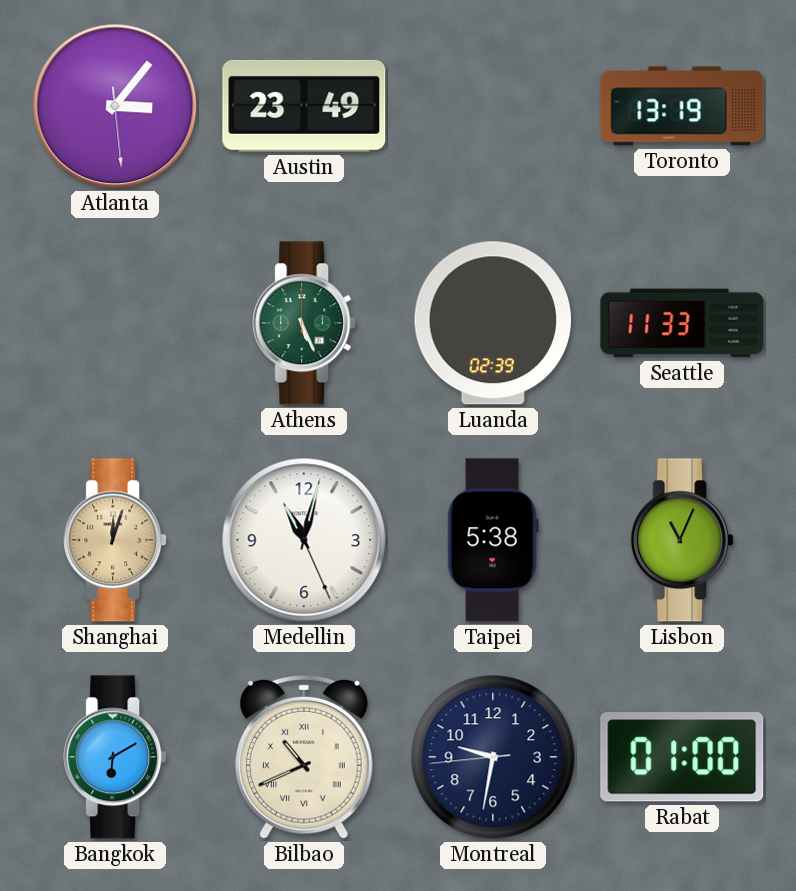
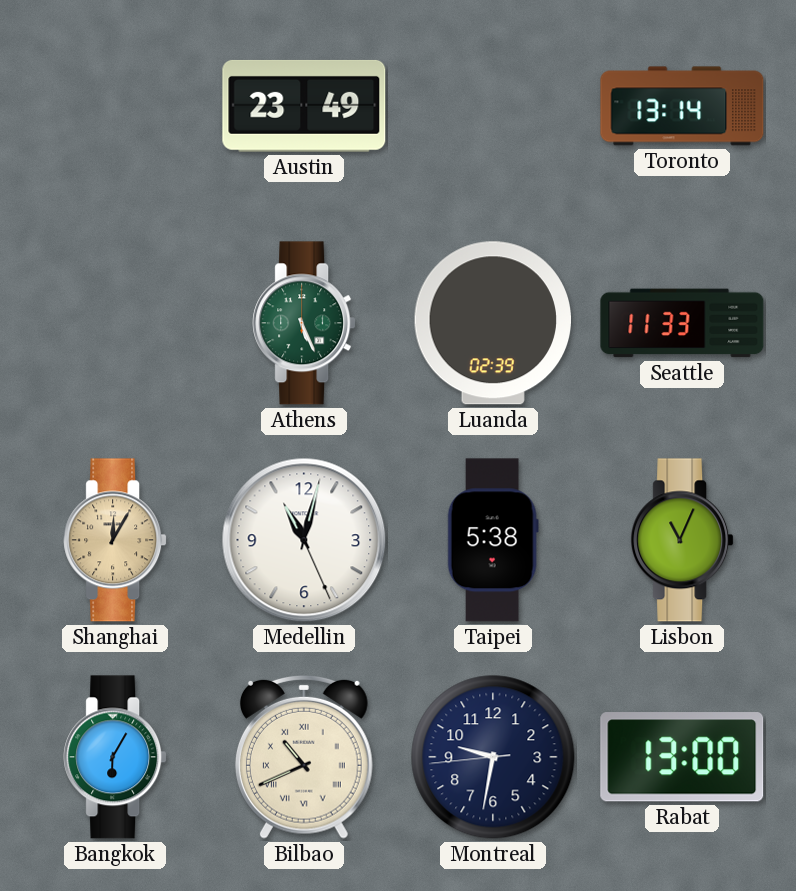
Atlanta: 3:06 -> none
Toronto: 13:19 -> 13:14
Shanghai: 12:03 -> 12:05
Bangkok: 6:10 -> 6:05
Rabat: 01:00 -> 13:00
